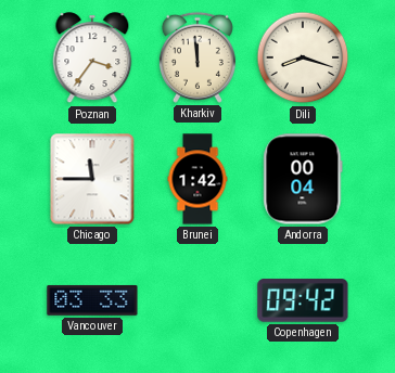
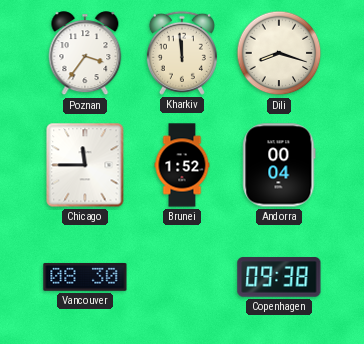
Brunei: 1:42 -> 1:52
Vancouver: 03:33 -> 08:30
Copenhagen: 09:42 -> 09:38
